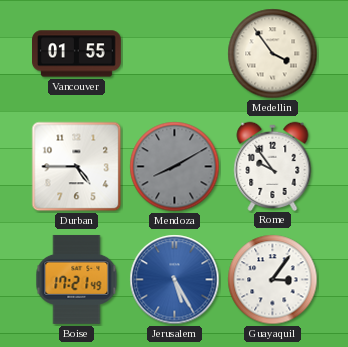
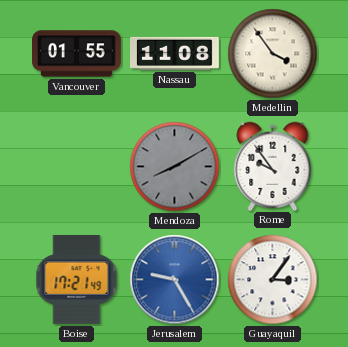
Nassau: none -> 11:08
Durban: 4:45 -> none
Jerusalem: 5:25 -> 9:25
